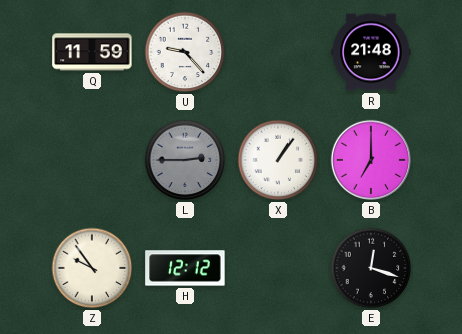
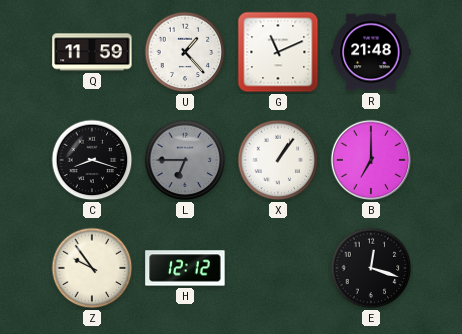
U: 9:23 -> 1:23
G: none -> 11:11
C: none -> 8:18
L: 2:45 -> 6:45
